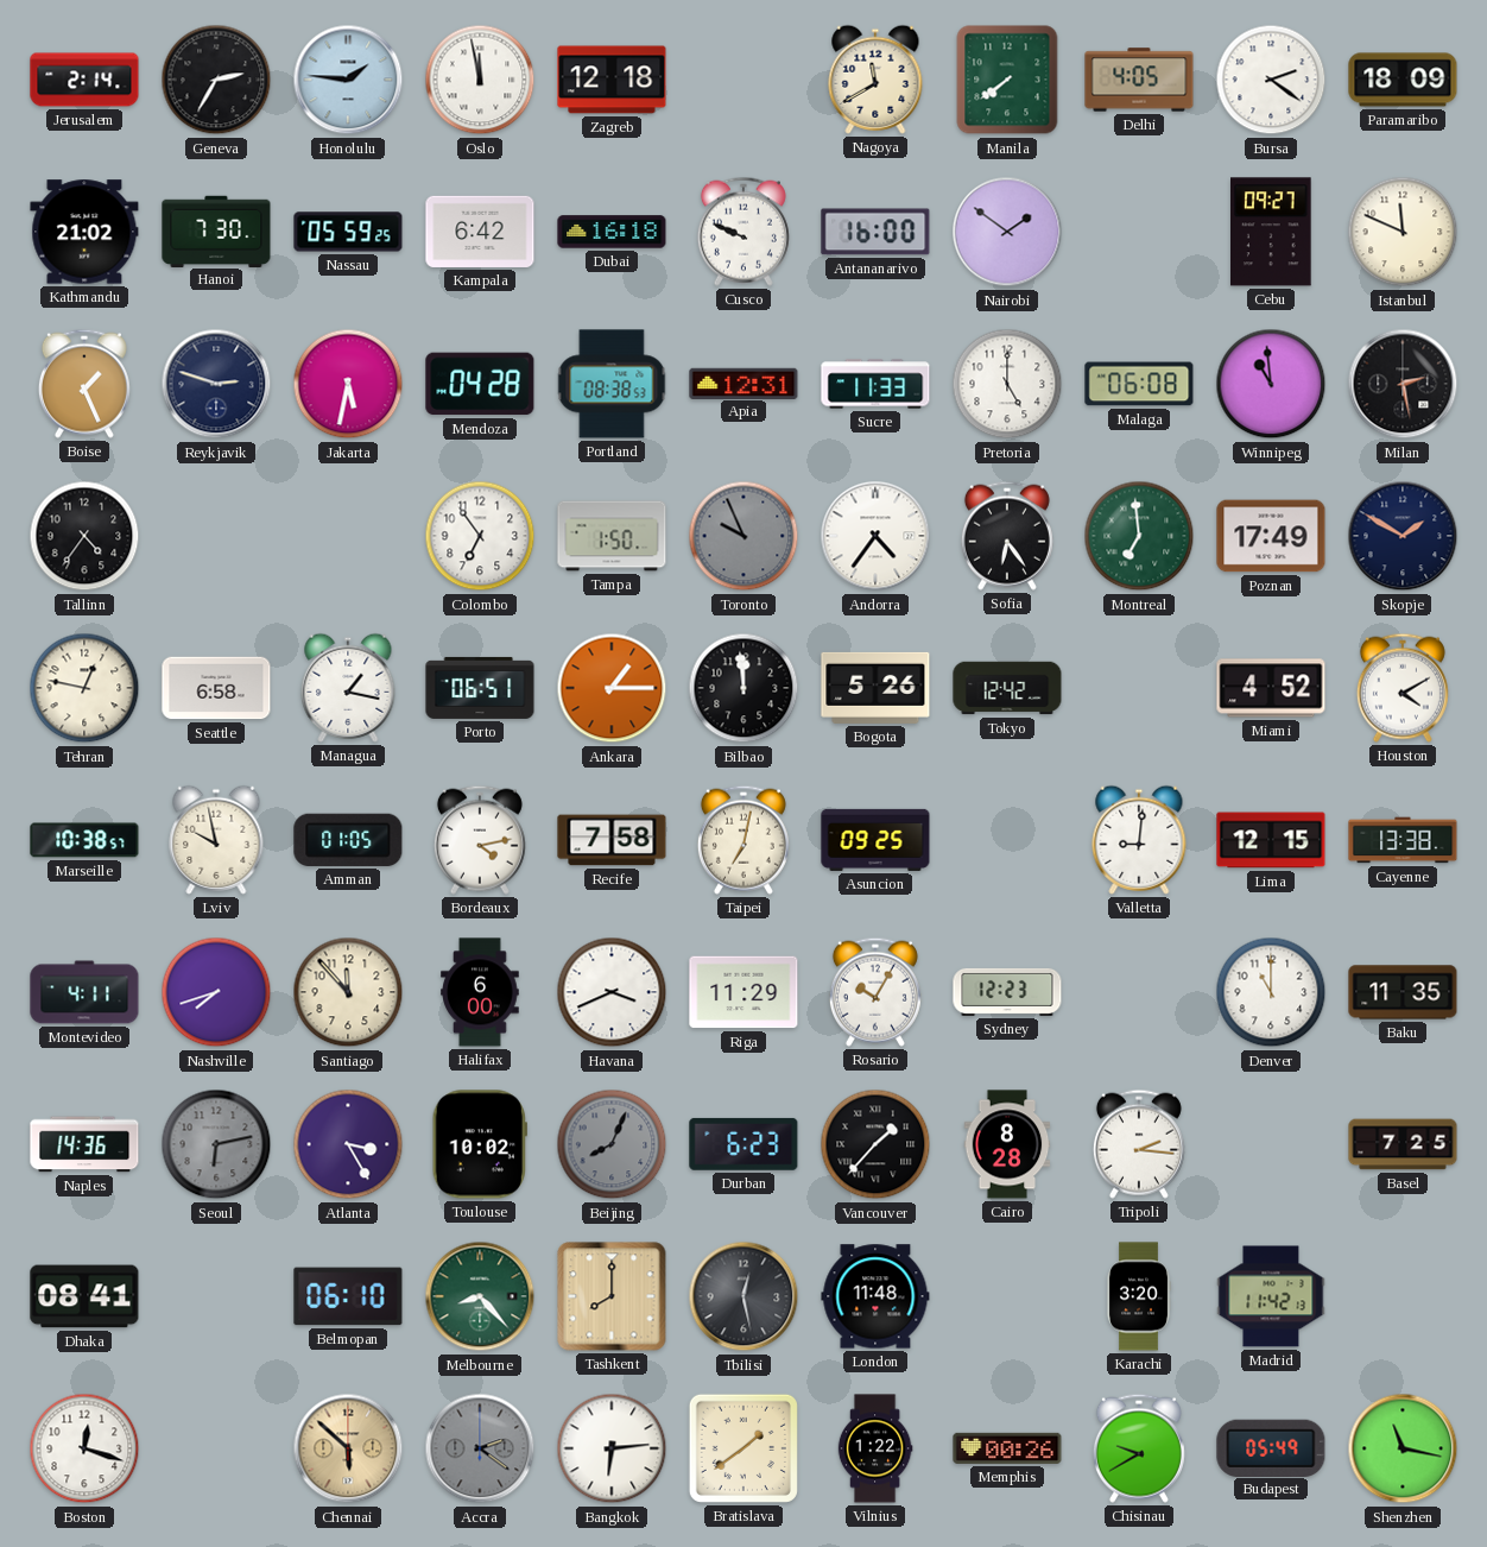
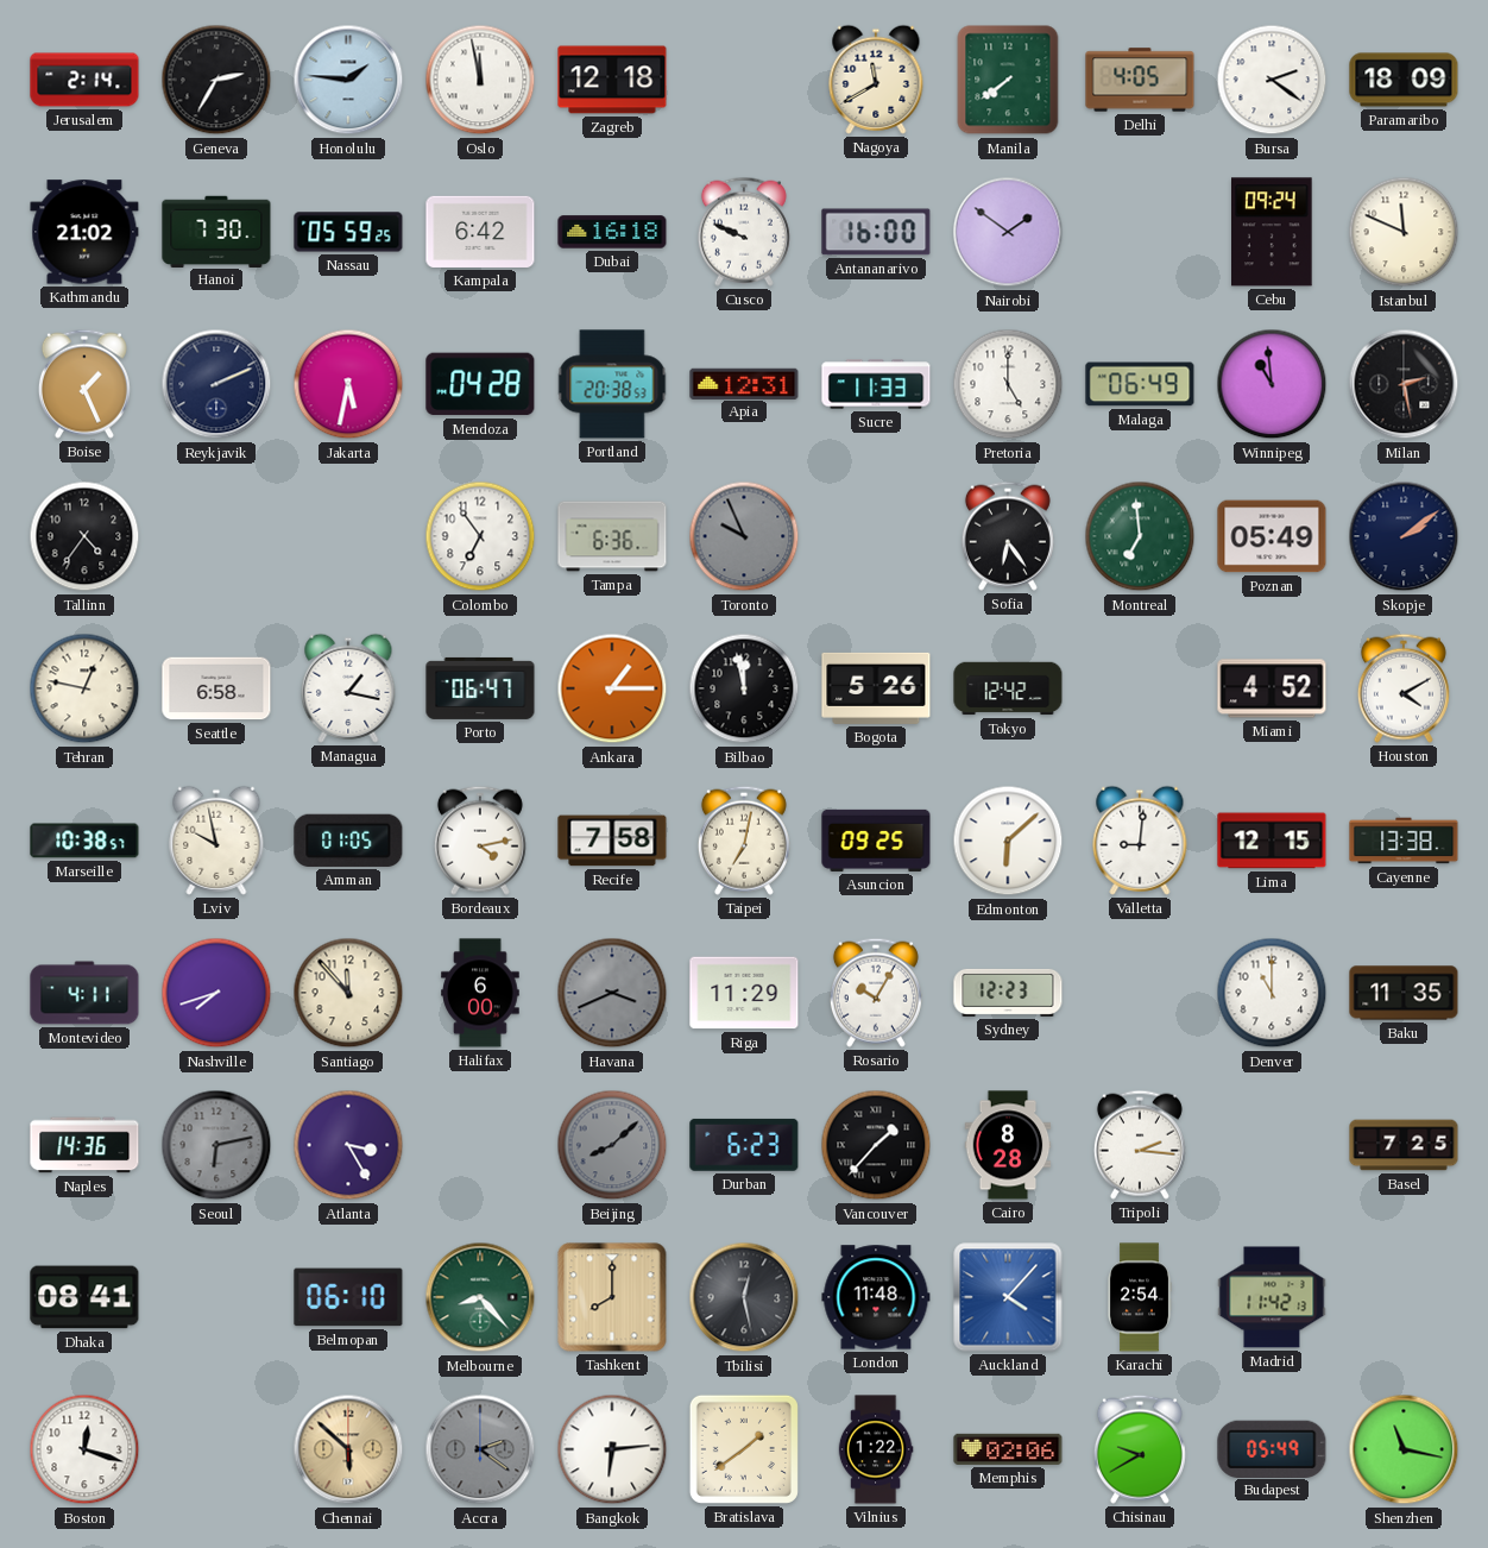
Cebu: 09:27 -> 09:24
Reykjavik: 2:48 -> 2:11
Portland: 08:38 -> 20:38
Malaga: 06:08 -> 06:49
Tampa: 1:50 -> 6:36
Andorra: 4:36 -> none
Poznan: 17:49 -> 05:49
Skopje: 1:50 -> 2:09
Porto: 06:51 -> 06:47
Bilbao: 11:59 -> 11:58
Edmonton: none -> 6:08
Havana dial: white -> grey
Toulouse: 10:02 -> none
Beijing: 8:04 -> 8:08
Auckland: none -> 4:07
Karachi: 3:20 -> 2:54
Memphis: 00:26 -> 02:06
